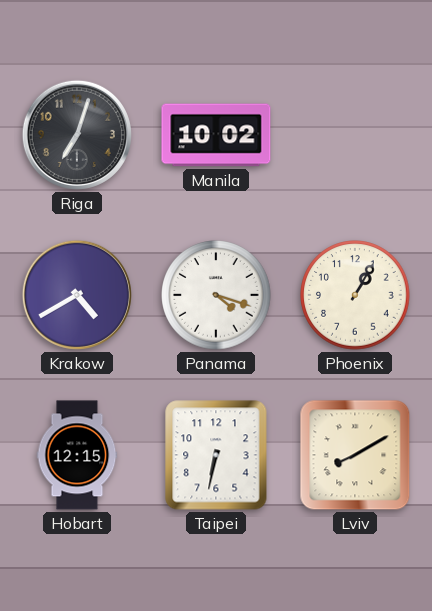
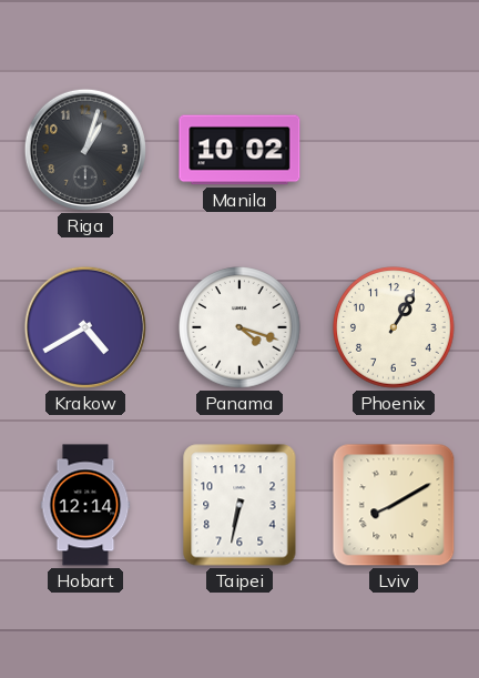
Riga: 7:03 -> 1:03
Hobart: 12:15 -> 12:14
